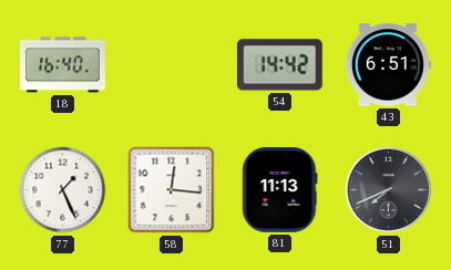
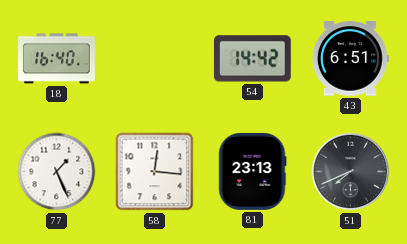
81: 11:13 -> 23:13
